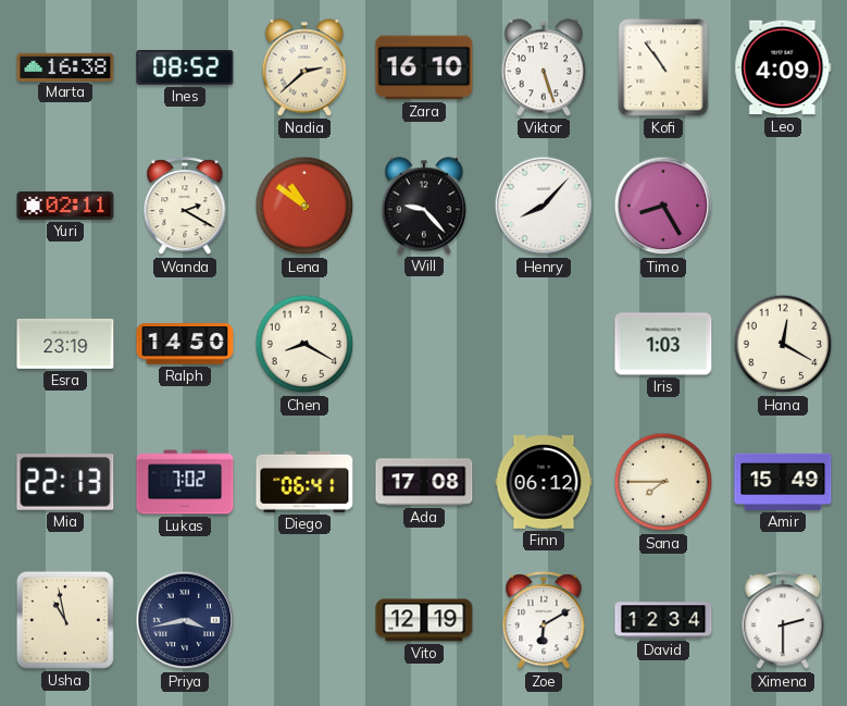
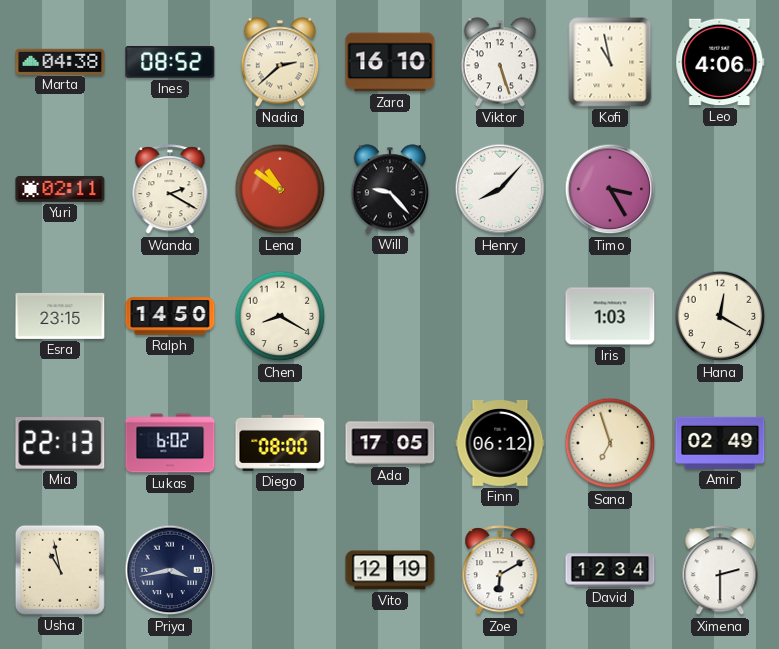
Marta: 16:38 -> 04:38
Kofi: 10:54 -> 10:58
Leo: 4:09 -> 4:06
Timo: 8:25 -> 3:25
Esra: 23:19 -> 23:15
Lukas: 7:02 -> 6:02
Diego: 06:41 -> 08:00
Ada: 17:08 -> 17:05
Sana: 7:45 -> 6:57
Amir: 15:49 -> 02:49
